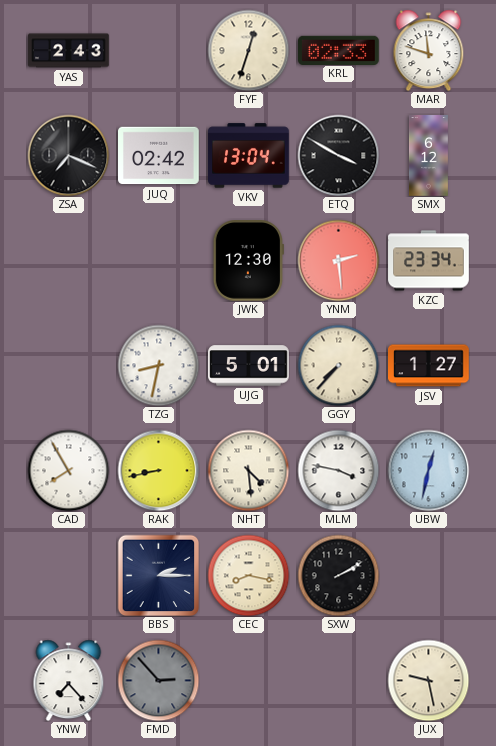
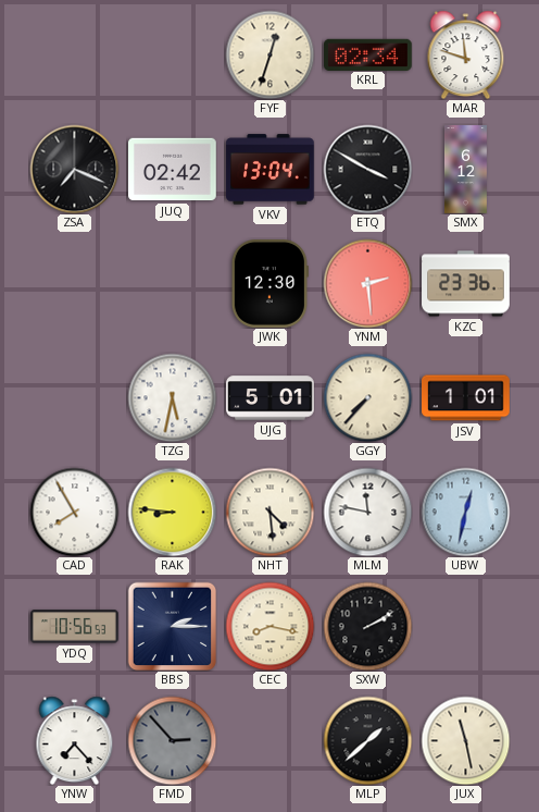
YAS: 2:43 -> none
KRL: 02:33 -> 02:34
KZC: 23:34 -> 23:36
TZG: 8:32 -> 5:32
JSV: 1:27 -> 1:01
RAK: 8:43 -> 8:46
MLM: 3:47 -> 11:47
YDQ: none -> 10:56
MLP: none -> 1:38
JUX: 9:28 -> 11:28
